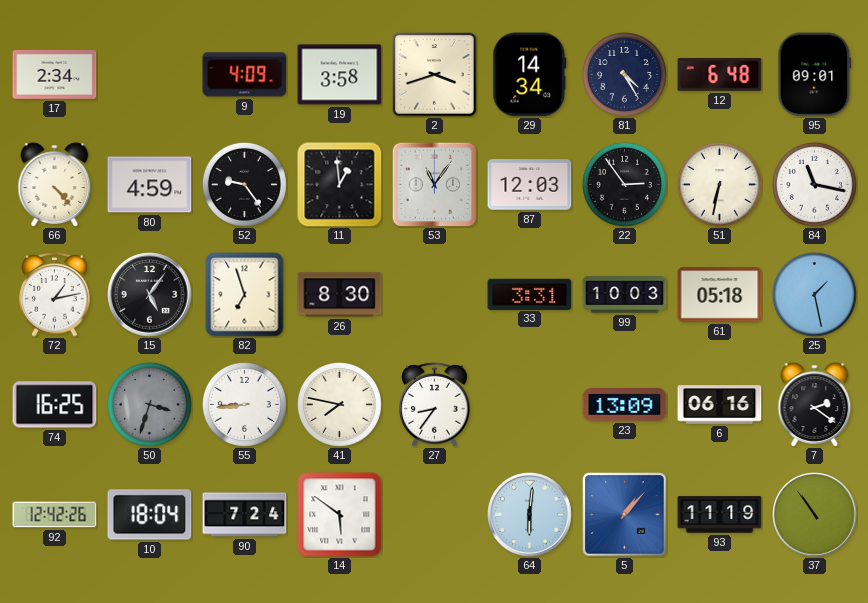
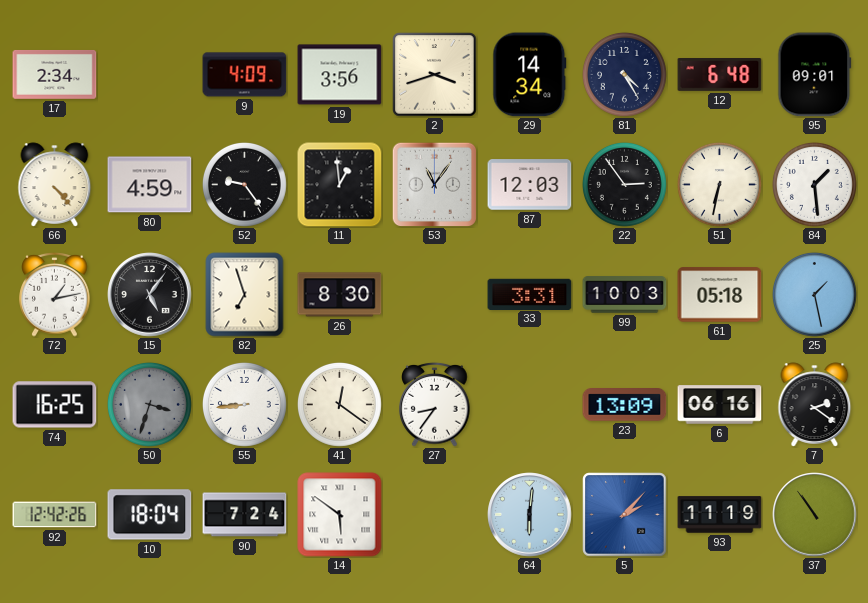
19: 3:58 -> 3:56
84: 11:17 -> 1:29
41: 7:47 -> 12:21
5: 1:07 -> 2:07
